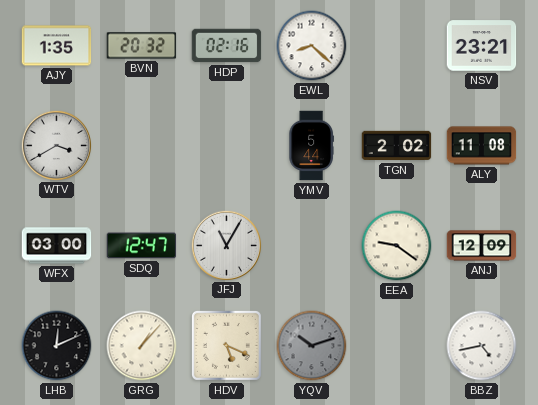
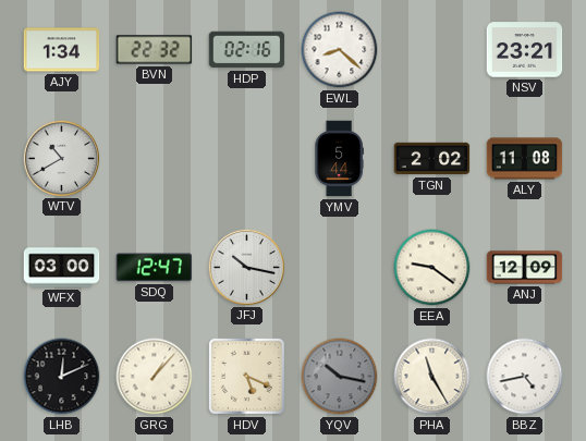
AJY: 1:35 -> 1:34
BVN: 20:32 -> 22:32
WTV: 3:40 -> 10:40
JFJ: 11:05 -> 10:17
YQV: 10:12 -> 10:17
PHA: none -> 11:25
